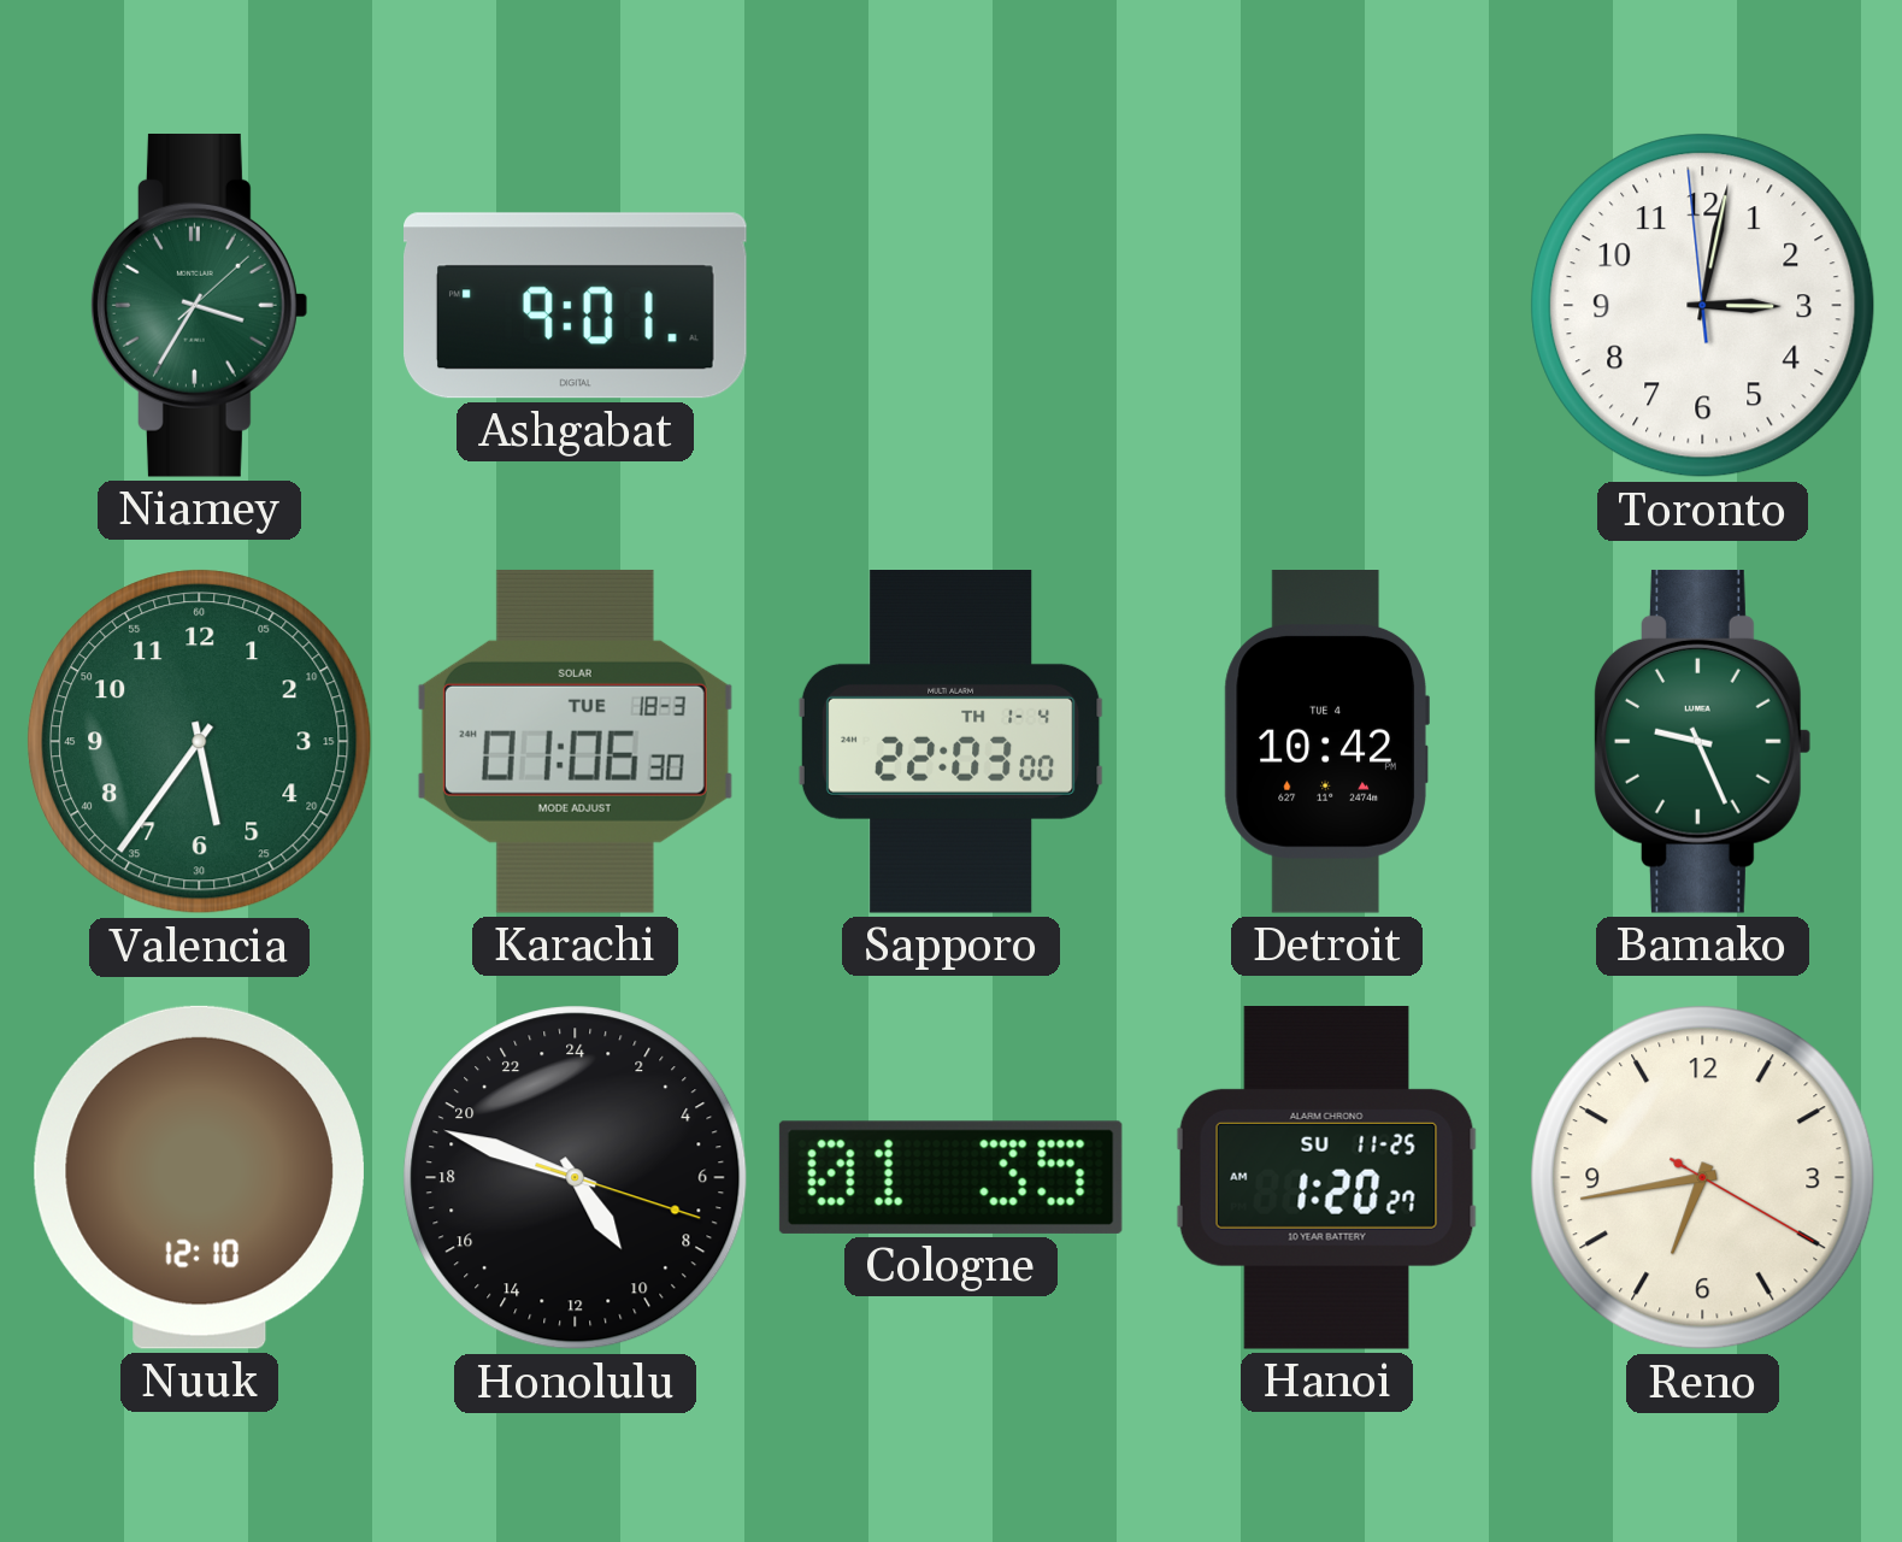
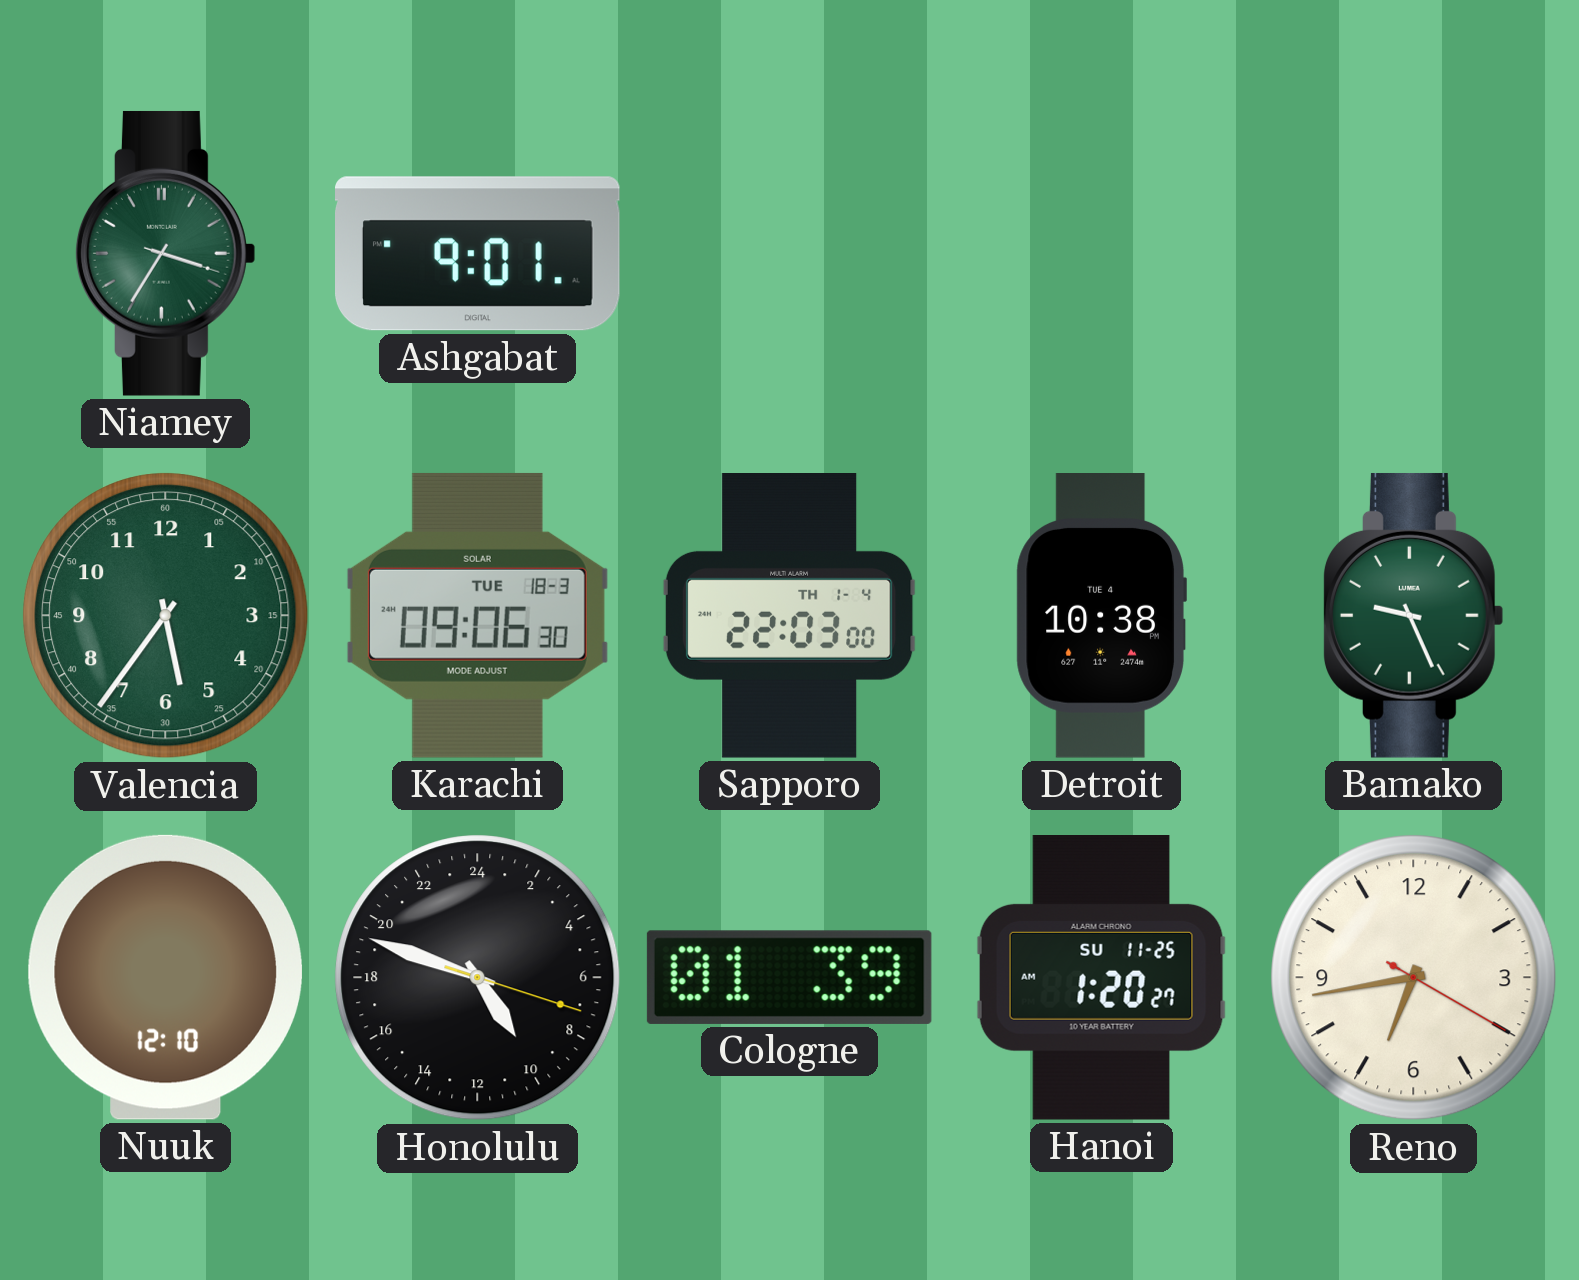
Niamey: 3:35:08 -> 3:35:18
Toronto: 3:01 -> none
Karachi: 01:06 -> 09:06
Detroit: 10:42 -> 10:38
Cologne: 01:35 -> 01:39
